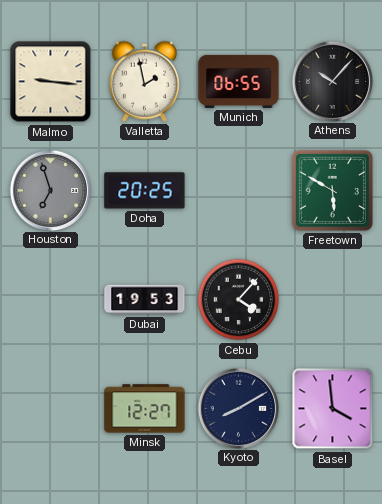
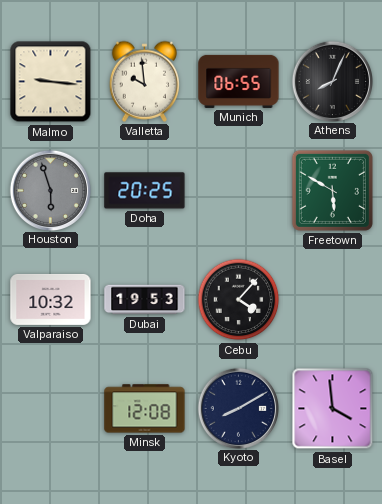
Valletta: 1:58 -> 9:59
Athens: 10:07 -> 8:04
Houston: 6:57 -> 5:57
Valparaiso: none -> 10:32
Minsk: 12:27 -> 12:08
